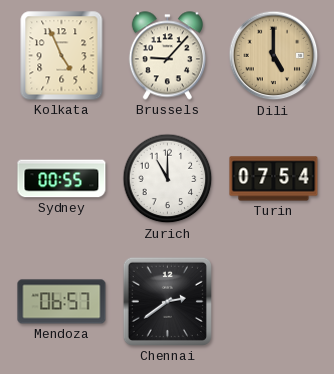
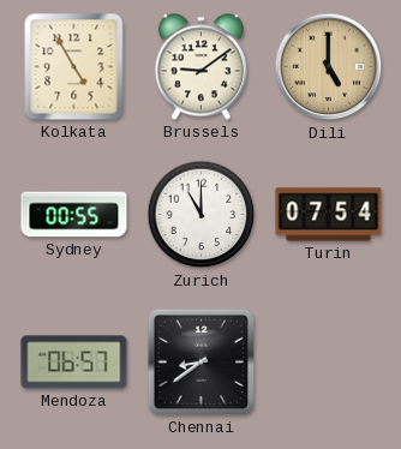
Kolkata: 4:56 -> 4:55
Brussels: 9:07 -> 9:09
Chennai: 2:39 -> 8:39
